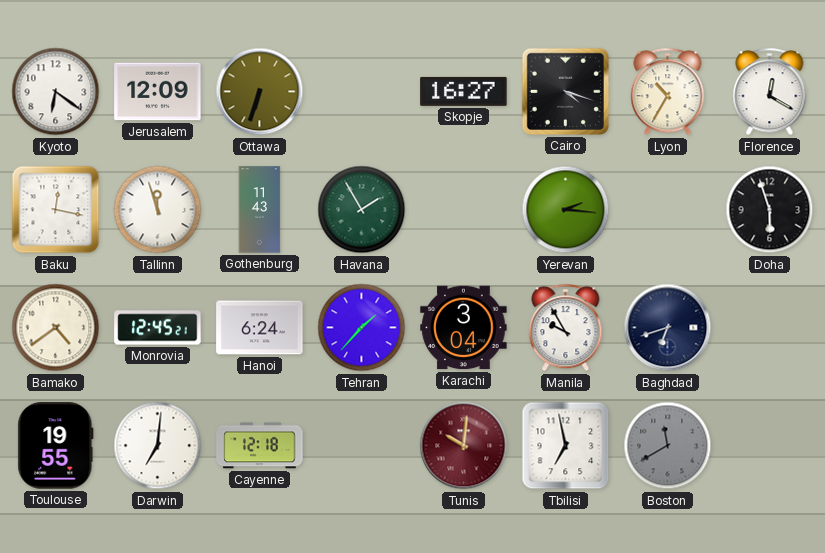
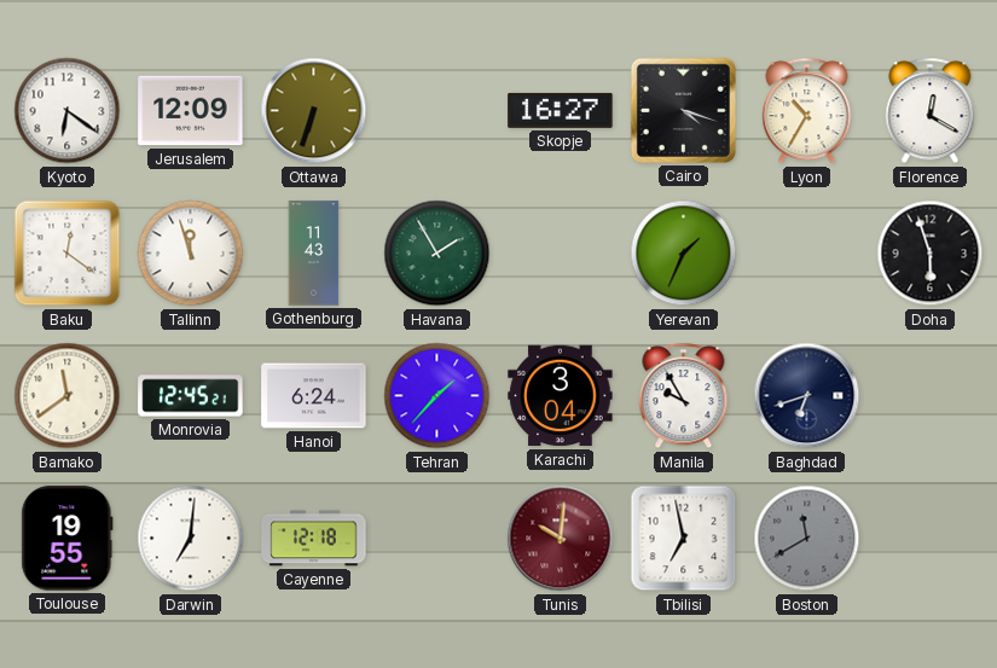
Baku: 12:17 -> 12:21
Yerevan: 2:16 -> 1:34
Bamako: 4:39 -> 11:39
